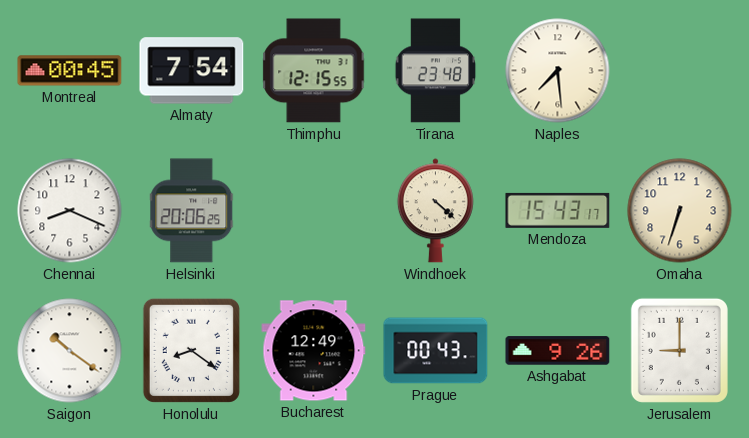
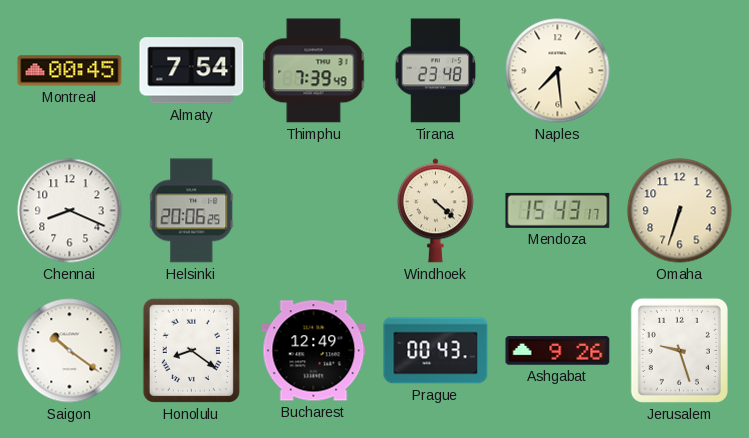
Thimphu: 12:15 -> 7:39
Jerusalem: 9:00 -> 9:27
